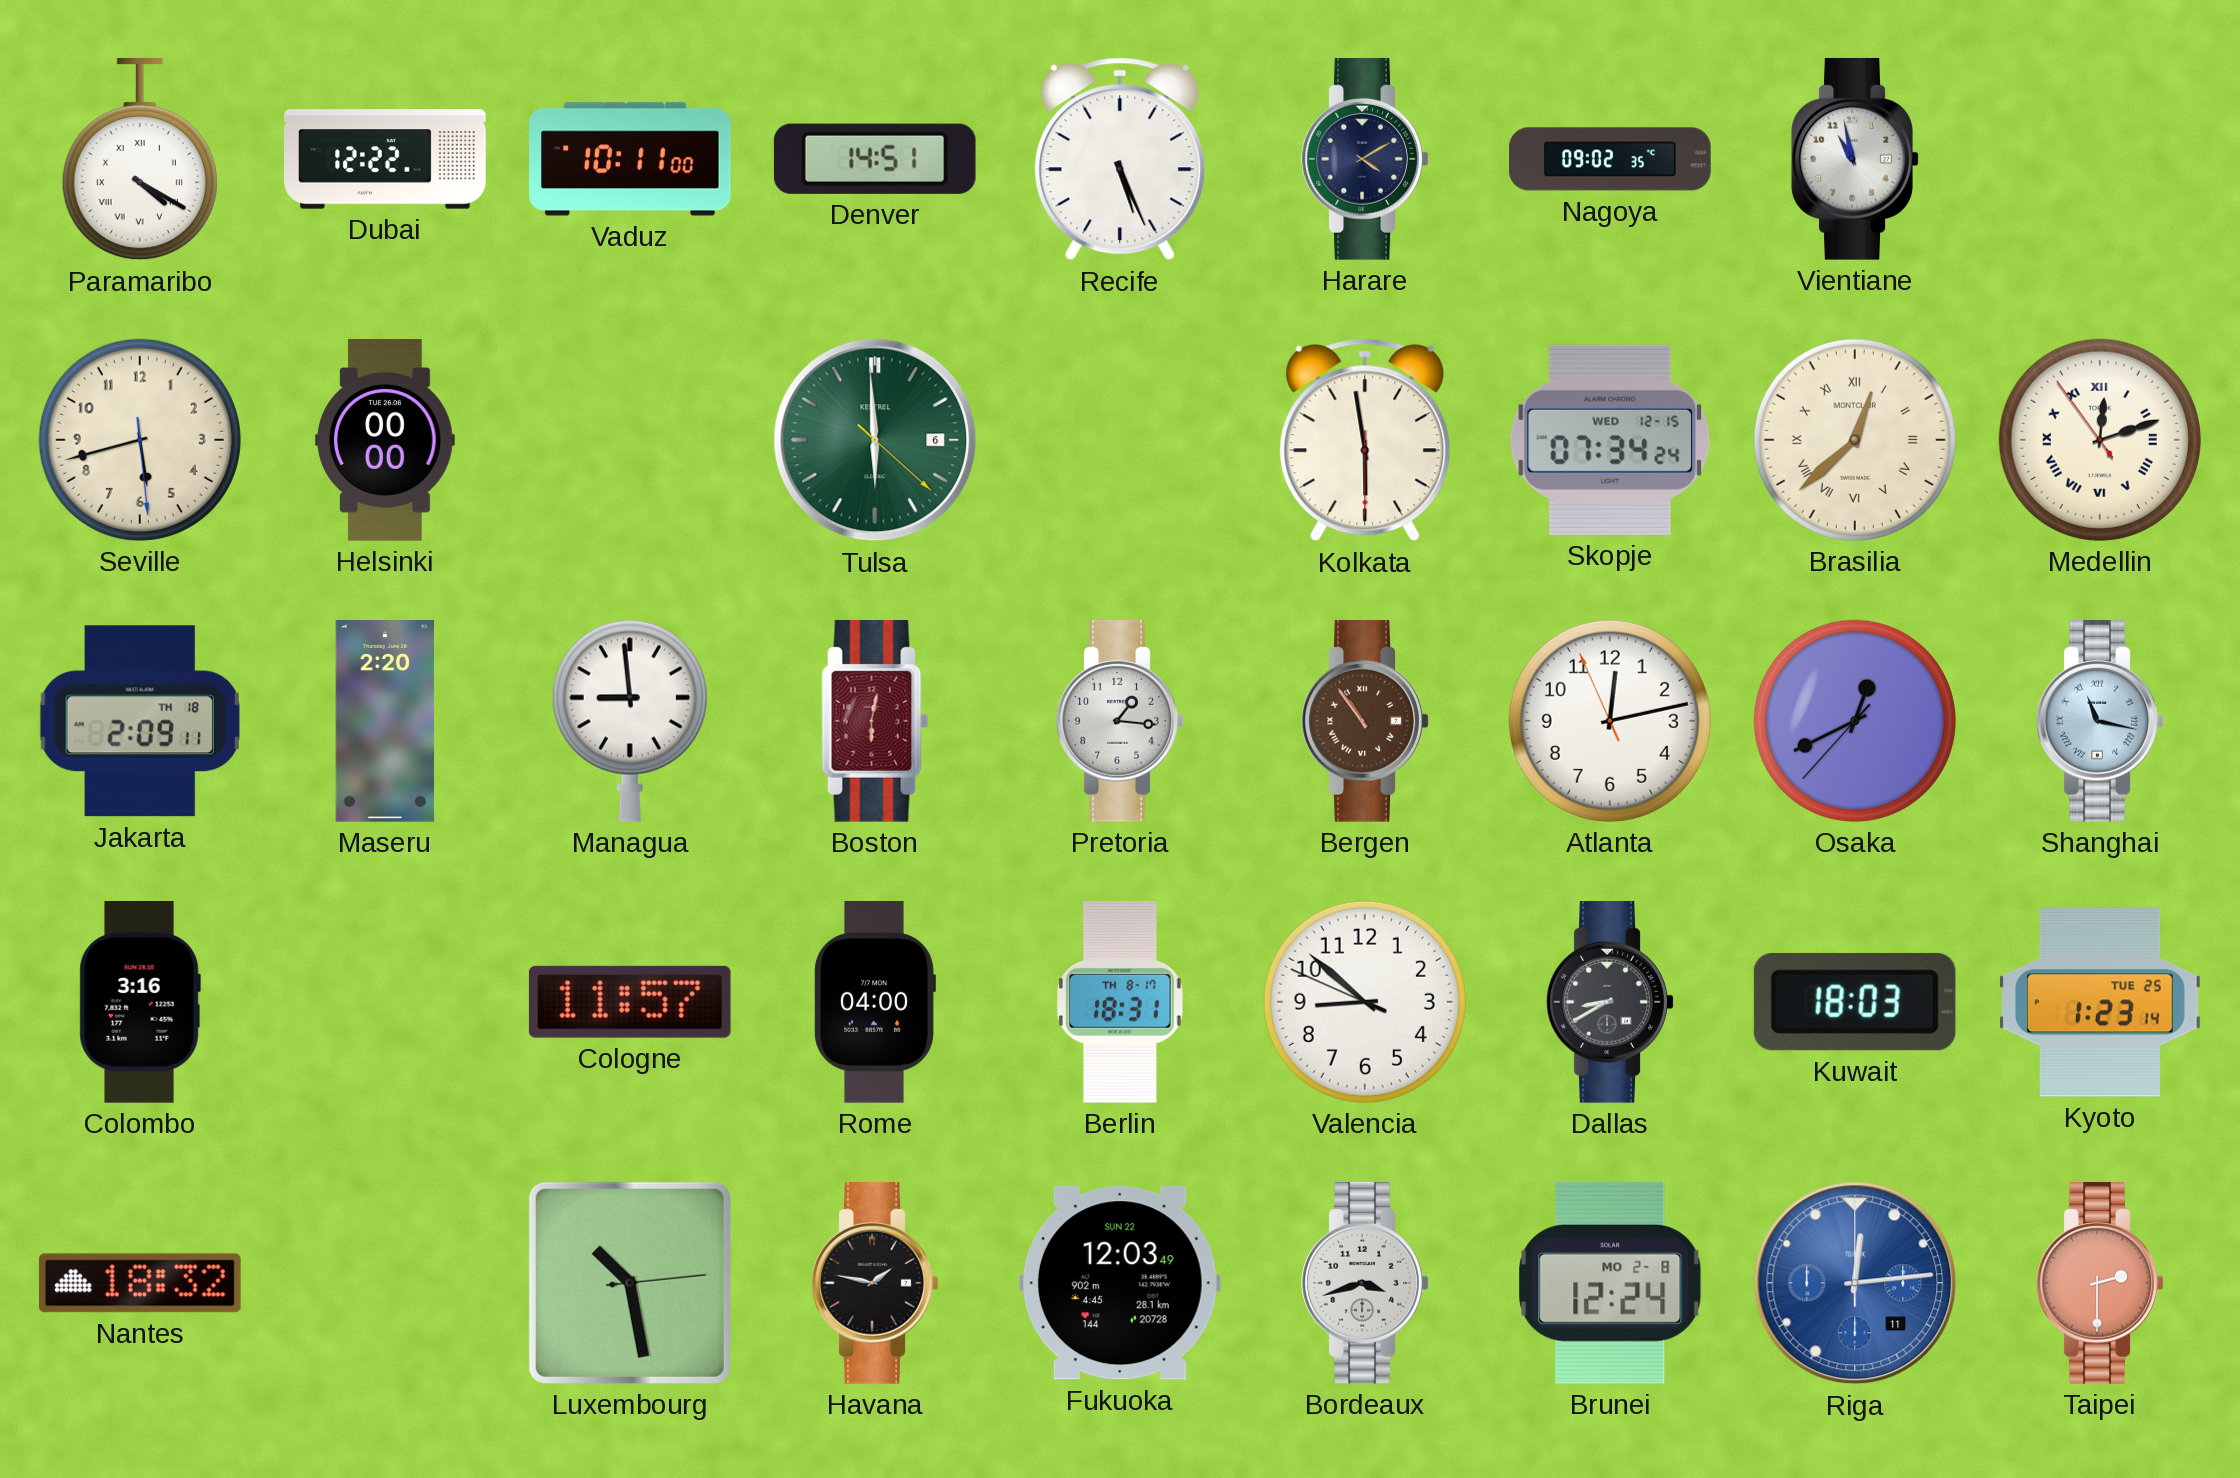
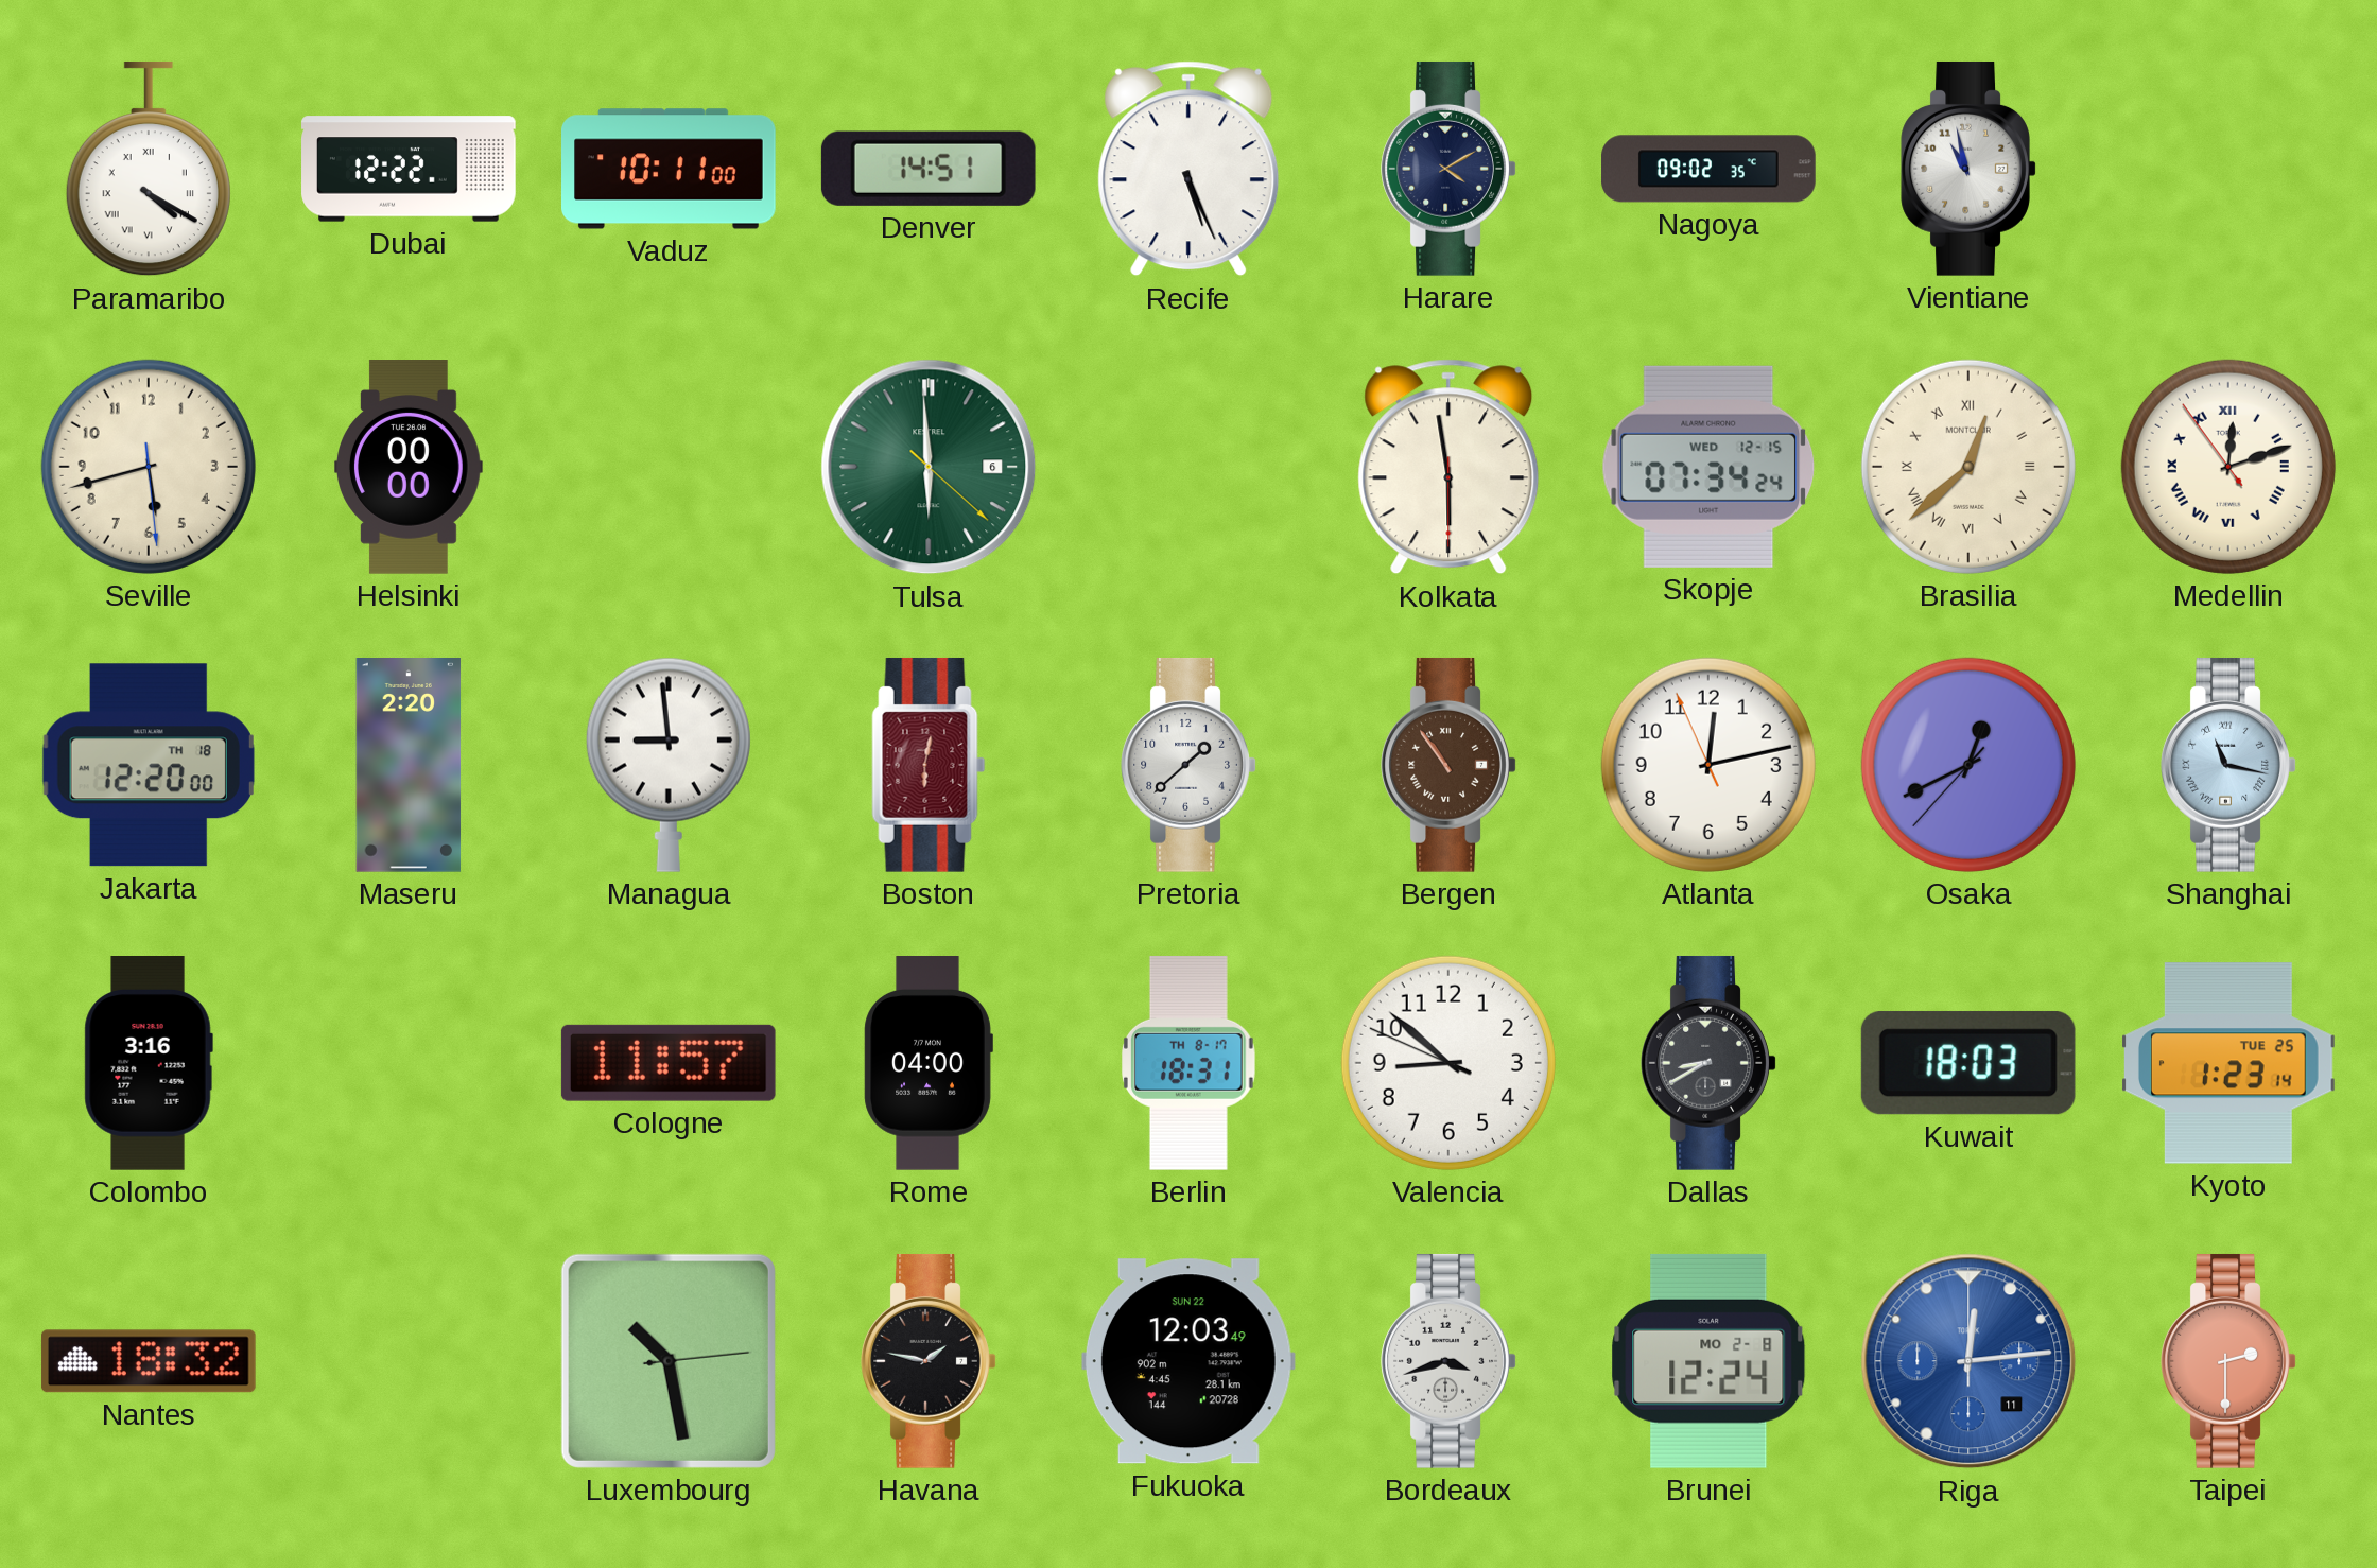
Jakarta: 2:09 -> 12:20
Pretoria: 1:16 -> 1:38
